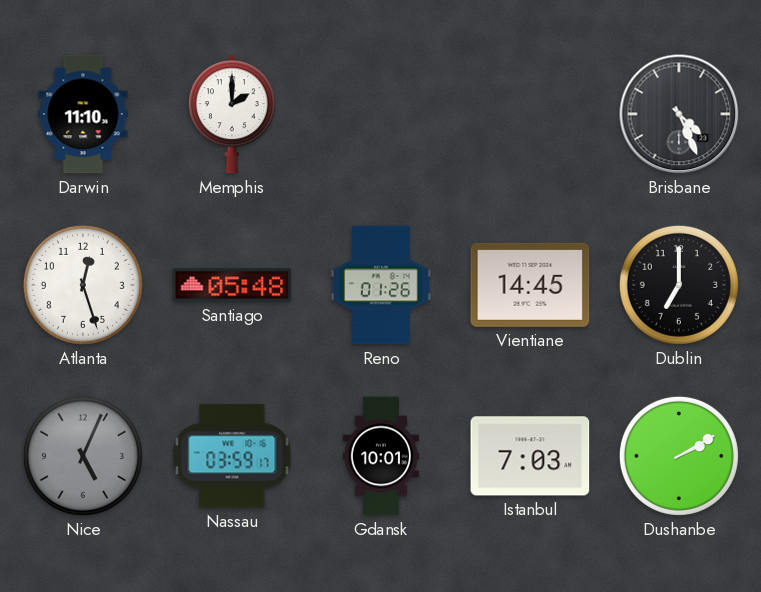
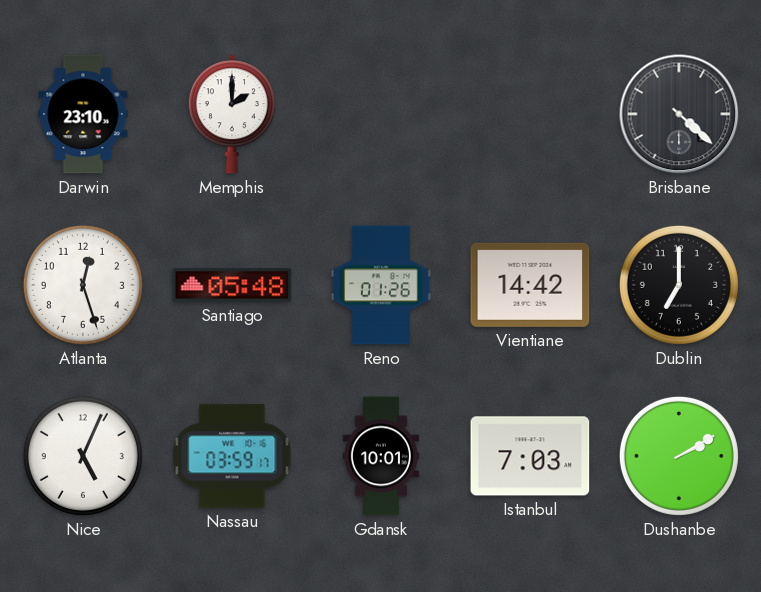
Darwin: 11:10 -> 23:10
Brisbane: 4:26 -> 4:22
Vientiane: 14:45 -> 14:42
Nice dial: grey -> white
